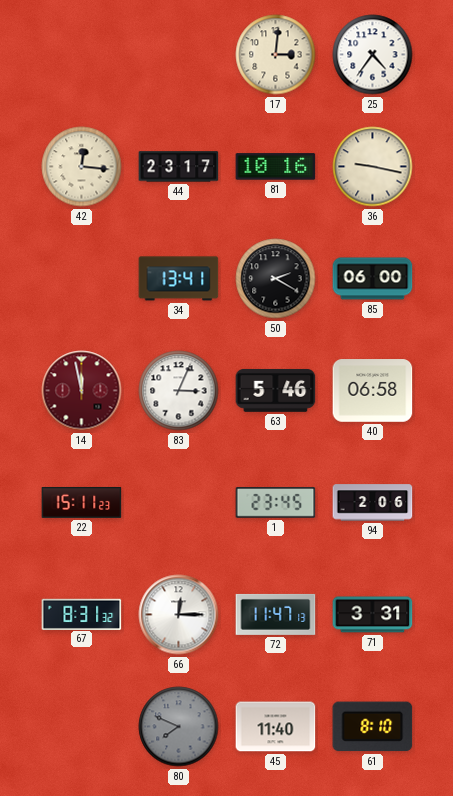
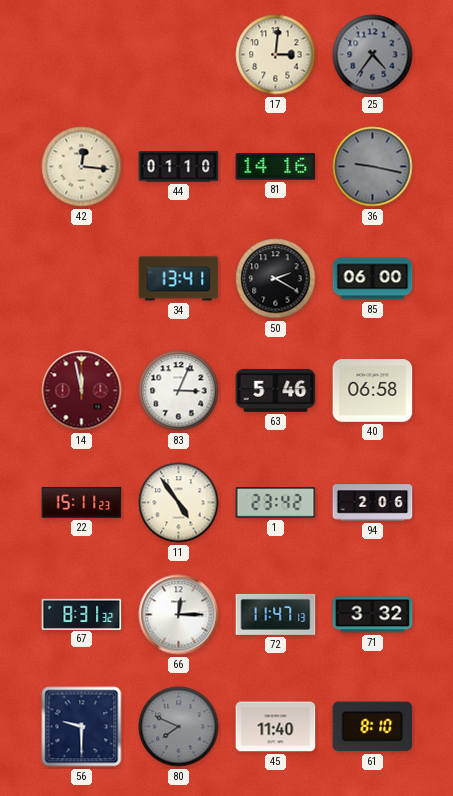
25 dial: white -> grey
44: 23:17 -> 01:10
81: 10:16 -> 14:16
36 dial: cream -> grey
11: none -> 4:54
1: 23:45 -> 23:42
71: 3:31 -> 3:32
56: none -> 9:30
